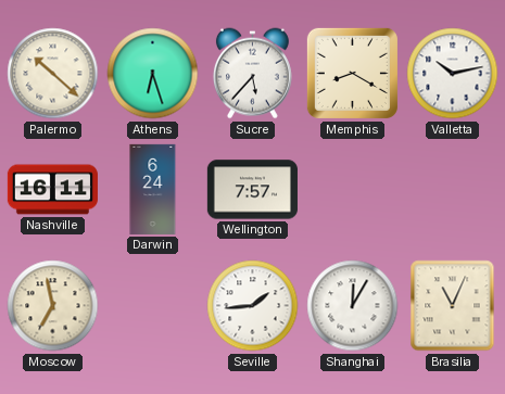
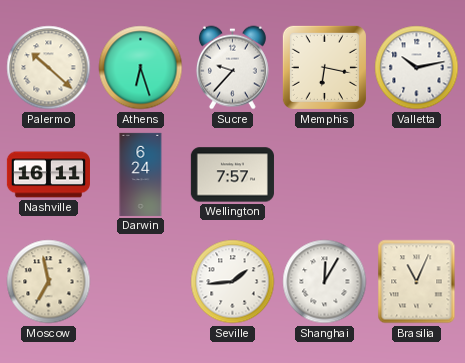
Sucre: 5:37 -> 9:37
Memphis: 8:20 -> 6:17
